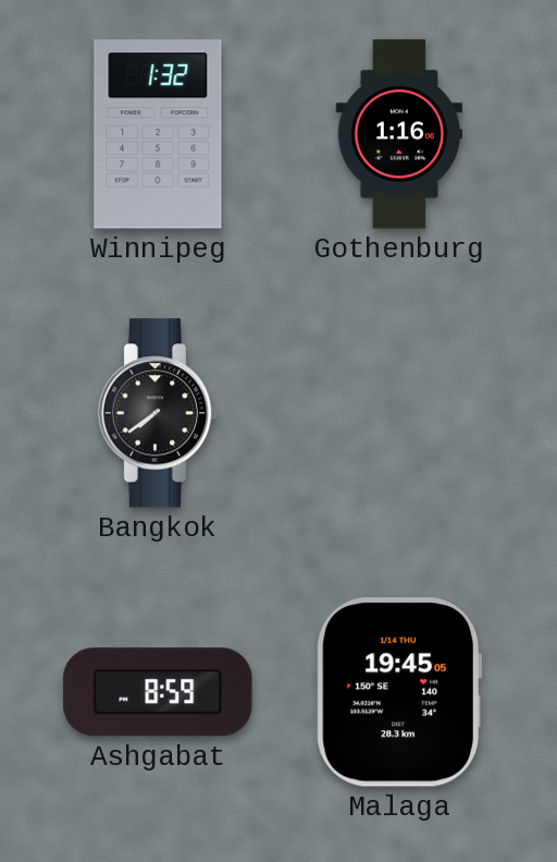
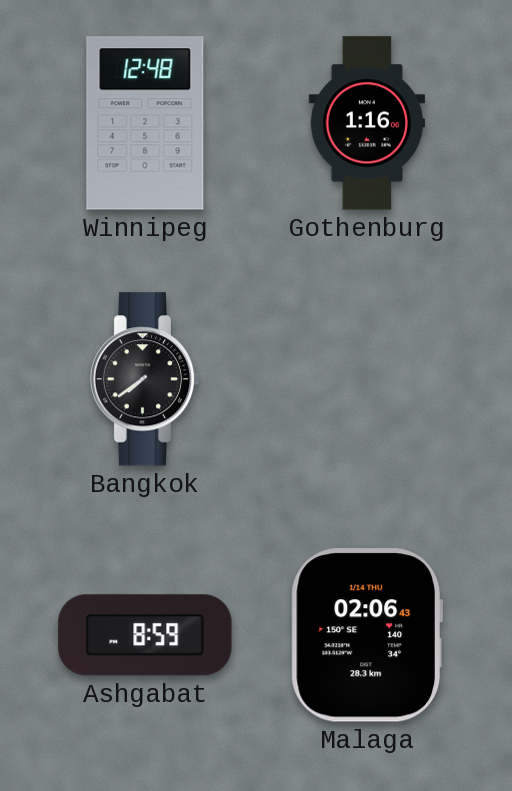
Winnipeg: 1:32 -> 12:48
Malaga: 19:45 -> 02:06
